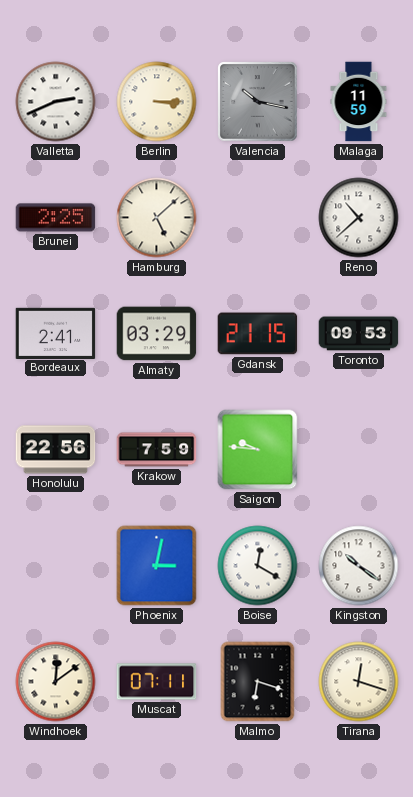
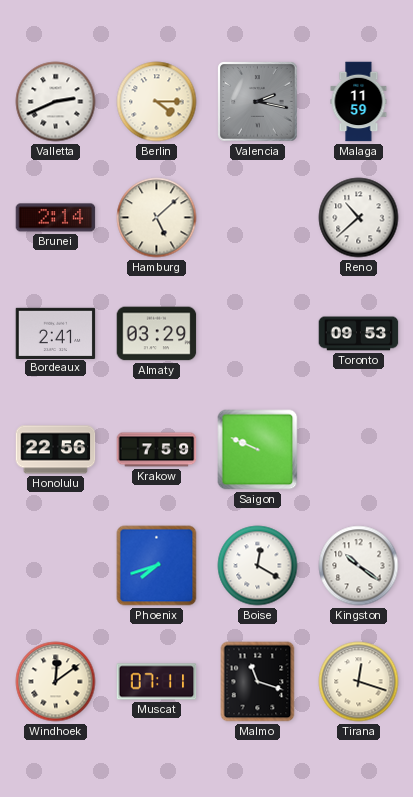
Berlin: 3:15 -> 4:15
Valencia: 10:17 -> 2:17
Brunei: 2:25 -> 2:14
Gdansk: 21:15 -> none
Saigon: 9:46 -> 9:49
Phoenix: 3:02 -> 7:42
Malmo: 6:18 -> 11:18
